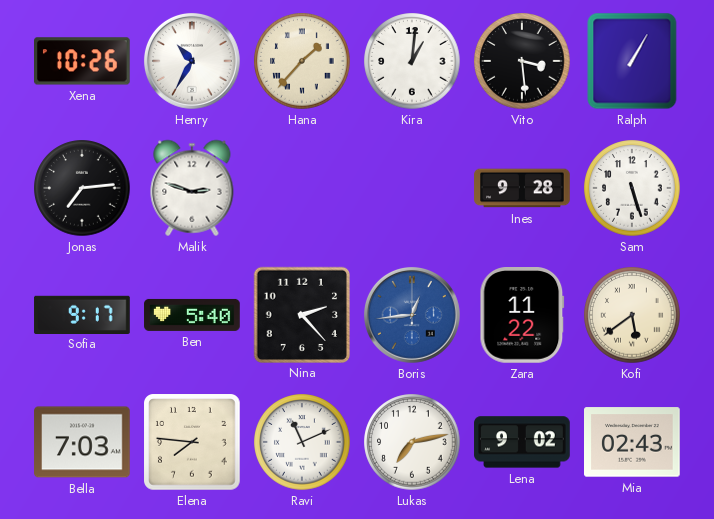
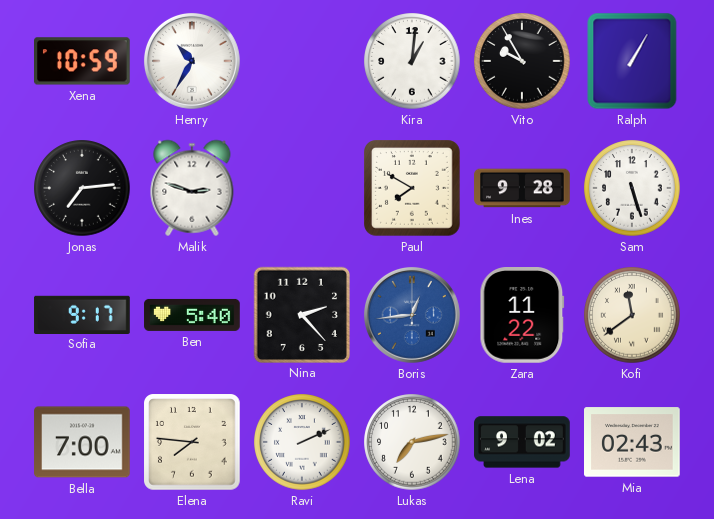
Xena: 10:26 -> 10:59
Hana: 1:37 -> none
Vito: 3:29 -> 9:55
Paul: none -> 7:50
Kofi: 5:39 -> 11:39
Bella: 7:03 -> 7:00
Ravi: 11:11 -> 2:11
